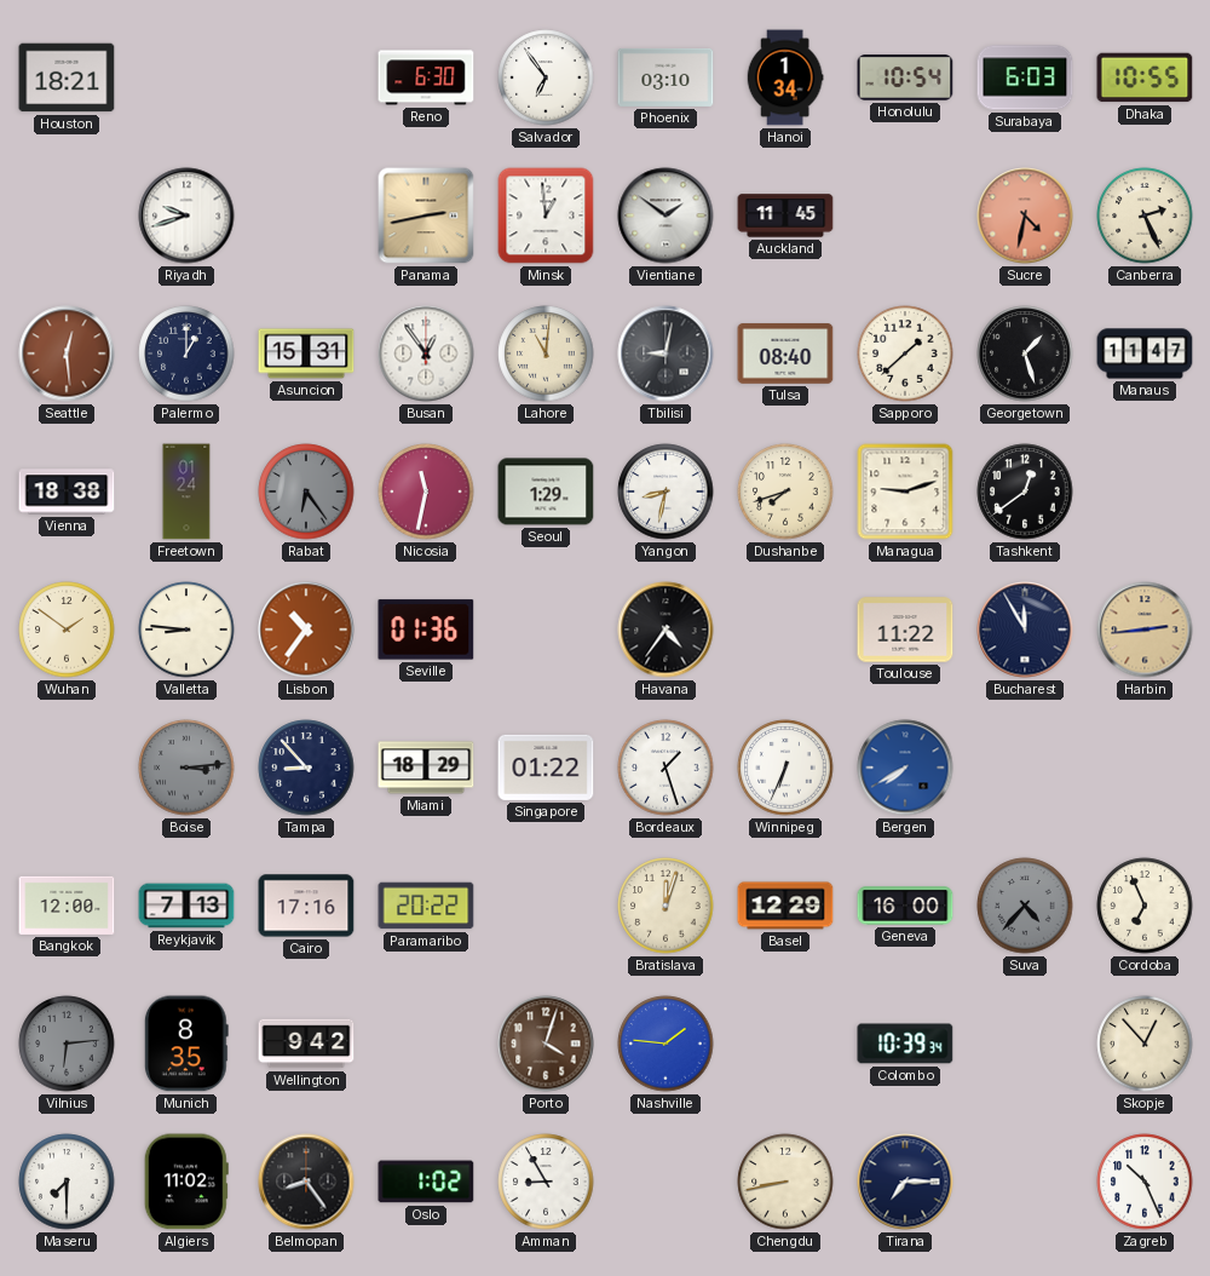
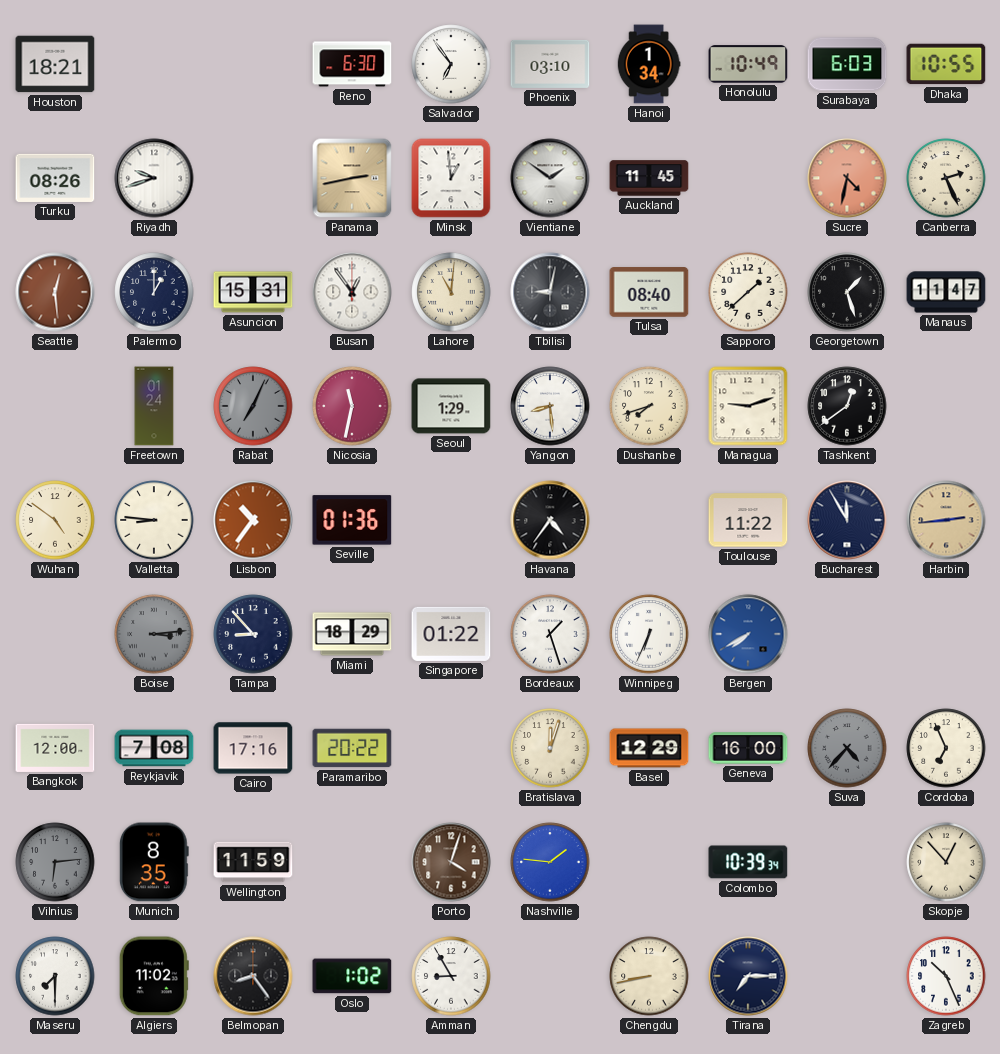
Honolulu: 10:54 -> 10:49
Turku: none -> 08:26
Vienna: 18:38 -> none
Rabat: 6:24 -> 7:04
Yangon: 8:32 -> 8:29
Wuhan: 1:51 -> 4:51
Reykjavik: 7:13 -> 7:08
Wellington: 9:42 -> 11:59
